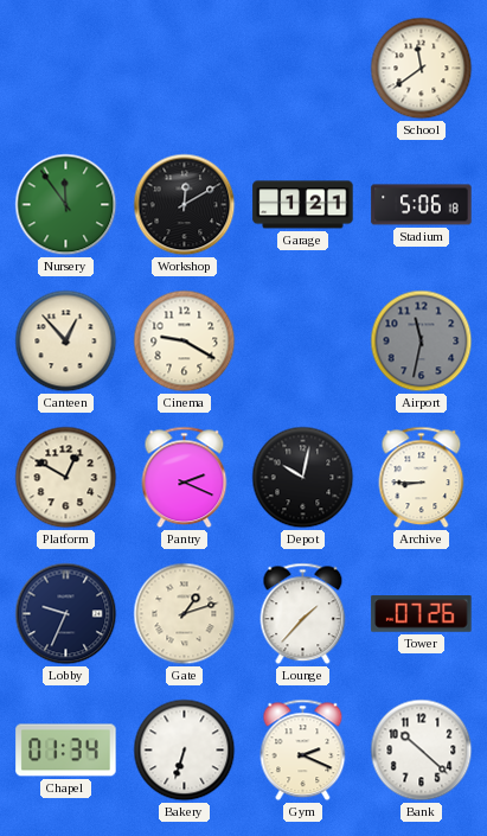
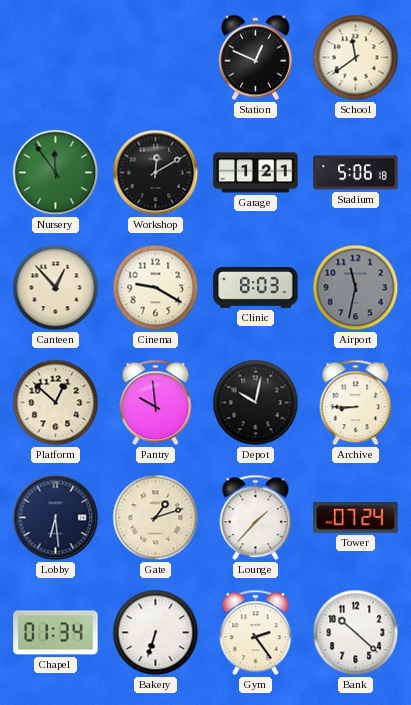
Station: none -> 12:49
Clinic: none -> 8:03
Platform: 12:50 -> 12:52
Pantry: 2:19 -> 9:59
Lobby: 9:34 -> 6:29
Tower: 07:26 -> 07:24
Gym: 2:19 -> 2:24
